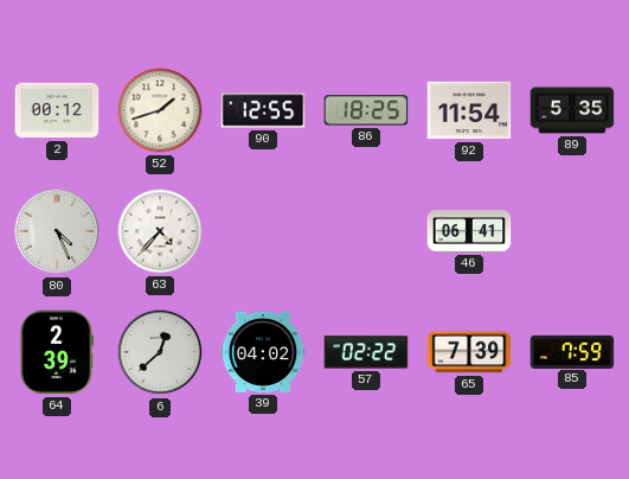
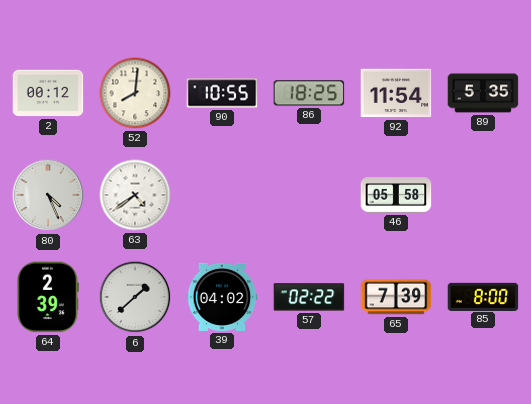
52: 1:42 -> 8:01
90: 12:55 -> 10:55
63: 4:37 -> 4:39
46: 06:41 -> 05:58
6: 12:38 -> 1:38
85: 7:59 -> 8:00
